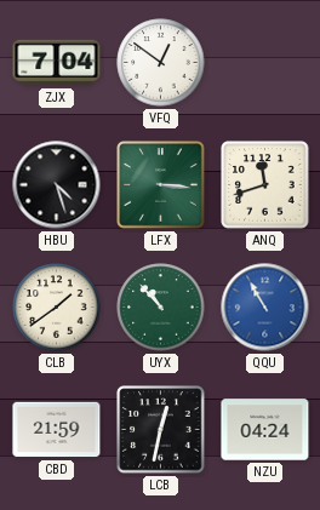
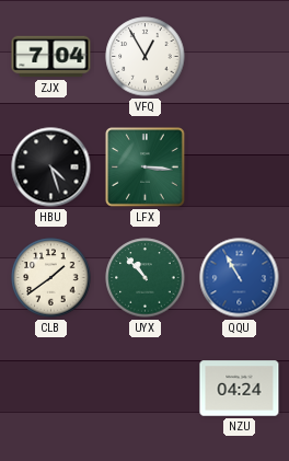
VFQ: 12:51 -> 12:55
ANQ: 11:42 -> none
CBD: 21:59 -> none
LCB: 12:32 -> none
